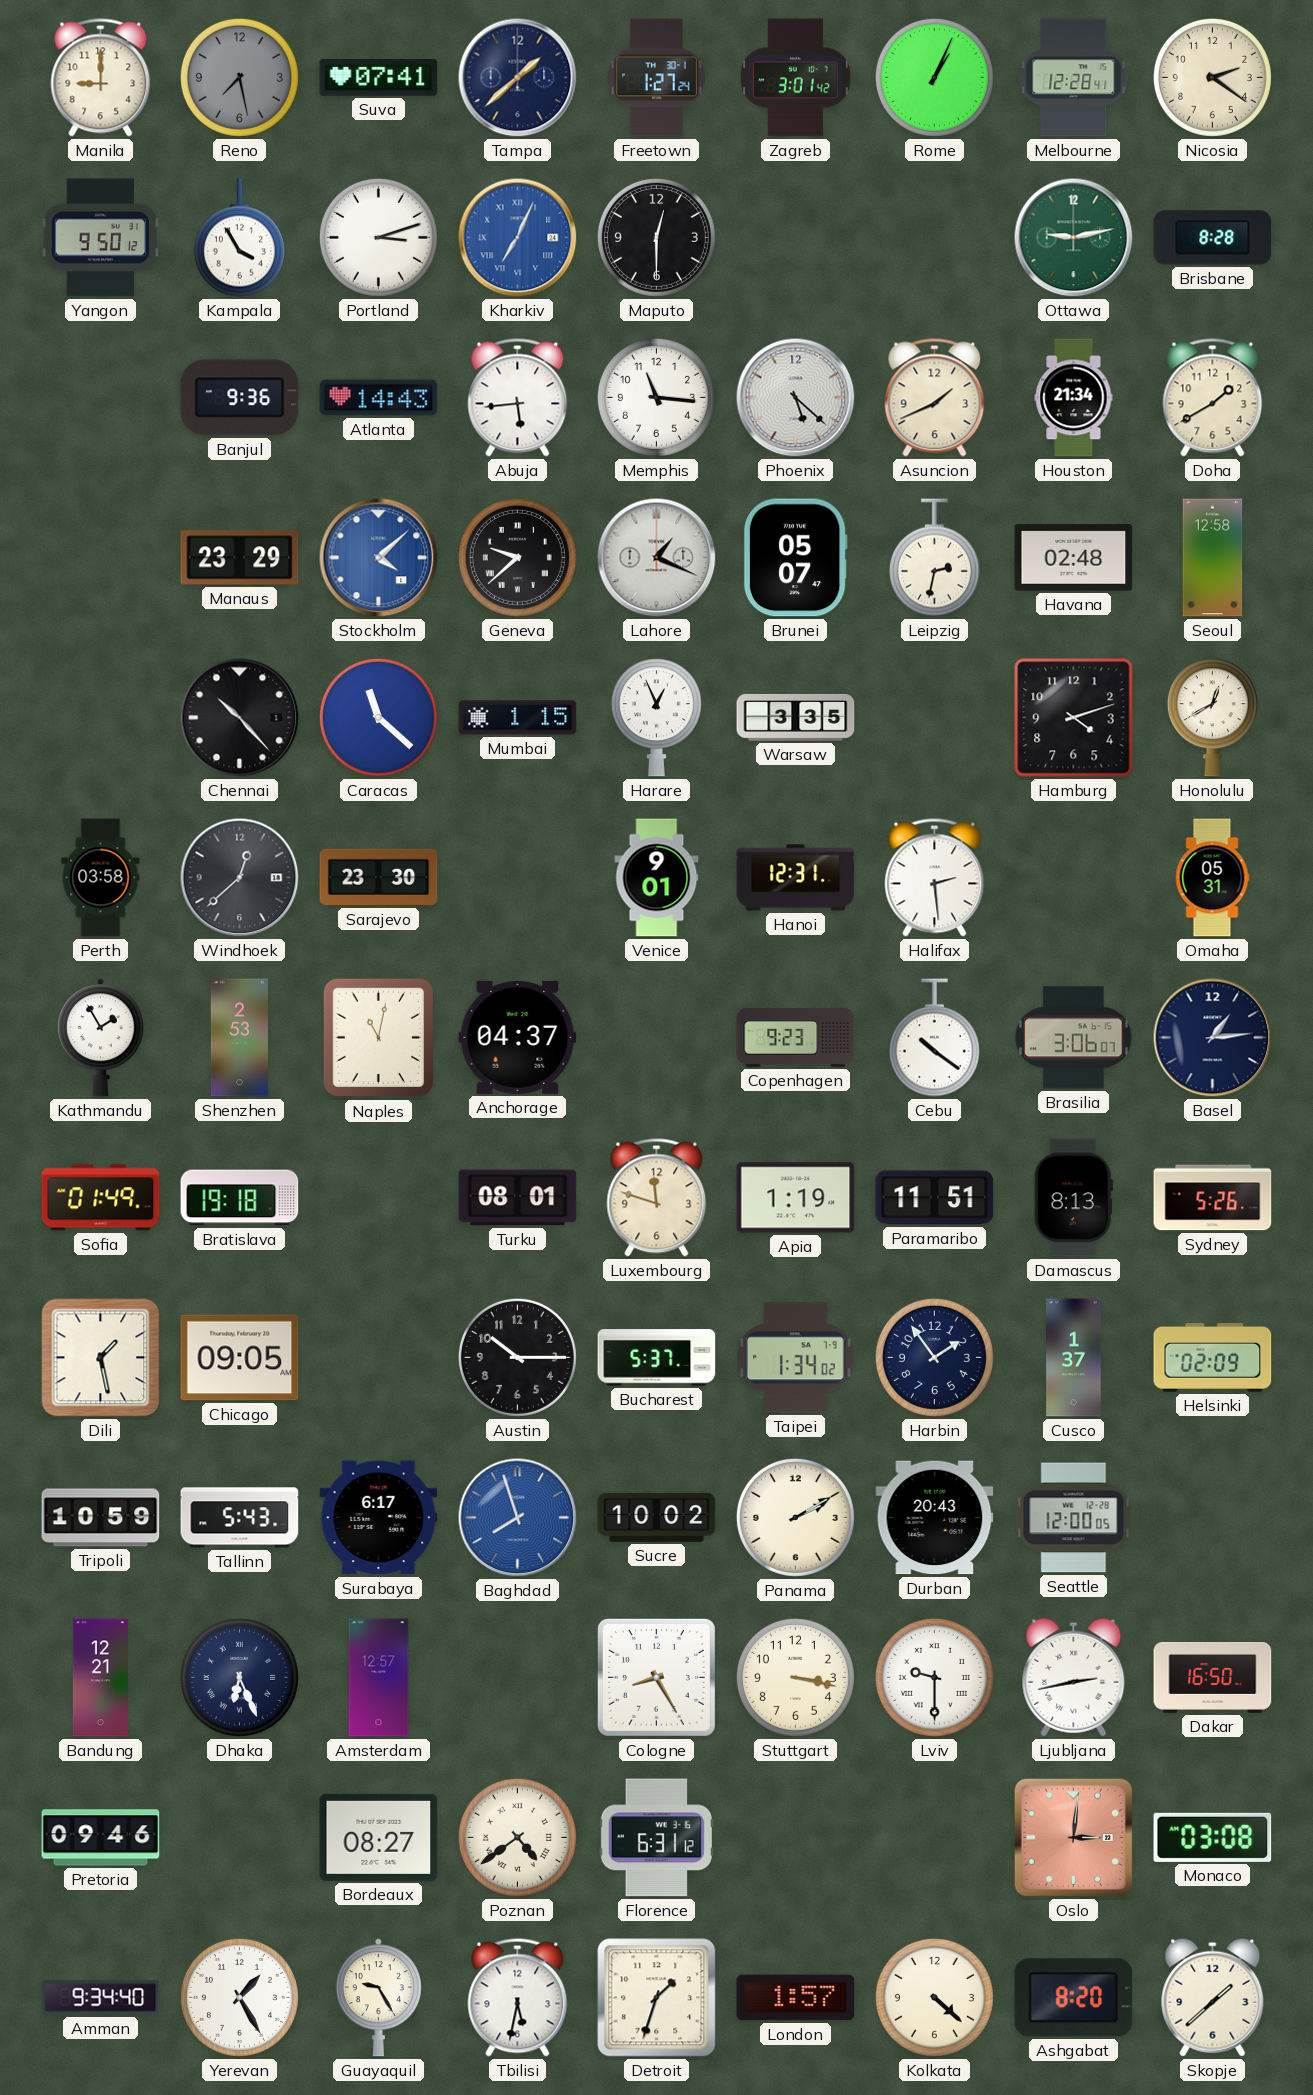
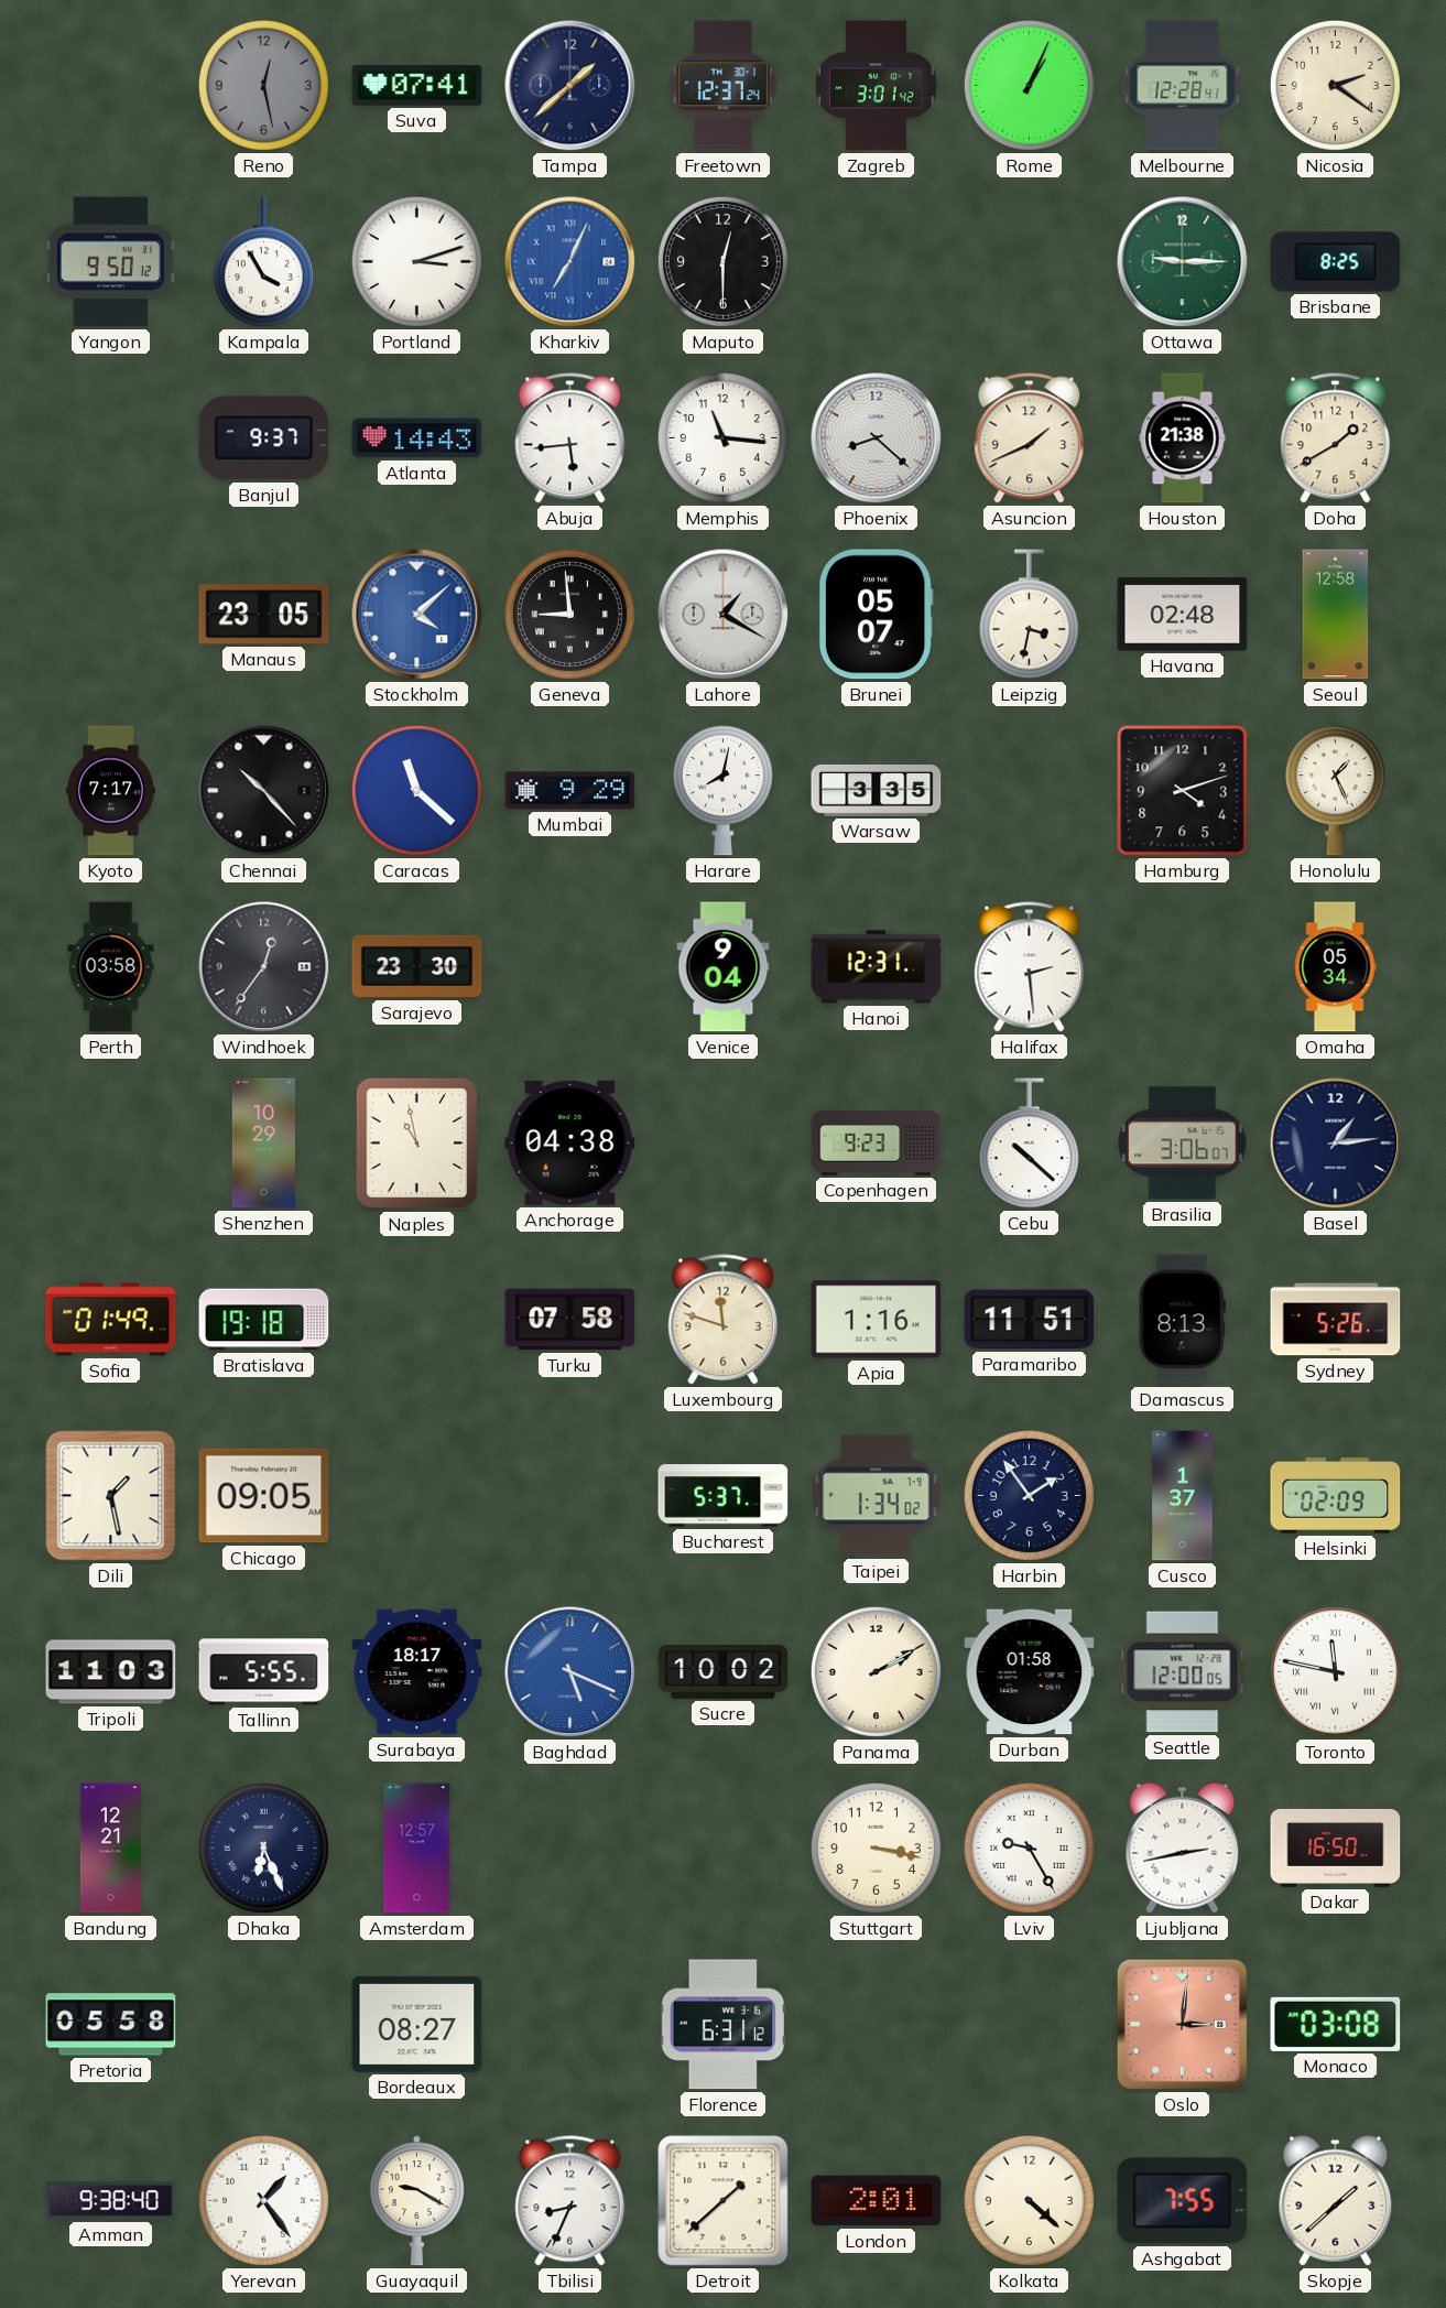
Manila: 9:00 -> none
Reno: 7:28 -> 12:28
Freetown: 1:27 -> 12:37
Ottawa: 9:13 -> 9:15
Brisbane: 8:28 -> 8:25
Banjul: 9:36 -> 9:37
Phoenix: 5:22 -> 8:22
Houston: 21:34 -> 21:38
Manaus: 23:29 -> 23:05
Geneva: 9:38 -> 8:59
Lahore: 1:19 -> 1:20
Leipzig: 2:32 -> 3:32
Kyoto: none -> 7:17
Mumbai: 1:15 -> 9:29
Harare: 12:56 -> 8:02
Honolulu: 12:40 -> 1:26
Windhoek: 12:38 -> 12:36
Venice: 9:01 -> 9:04
Omaha: 05:31 -> 05:34
Kathmandu: 1:55 -> none
Shenzhen: 2:53 -> 10:29
Naples: 11:02 -> 10:58
Anchorage: 04:37 -> 04:38
Cebu: 10:21 -> 10:22
Turku: 08:01 -> 07:58
Apia: 1:19 -> 1:16
Austin: 10:15 -> none
Tripoli: 10:59 -> 11:03
Tallinn: 5:43 -> 5:55
Surabaya: 6:17 -> 18:17
Baghdad: 7:57 -> 5:19
Durban: 20:43 -> 01:58
Toronto: none -> 11:47
Cologne: 8:25 -> none
Lviv: 9:30 -> 9:25
Pretoria: 09:46 -> 05:58
Poznan: 4:39 -> none
Amman: 9:34 -> 9:38
Yerevan: 1:25 -> 1:24
Guayaquil: 9:25 -> 9:20
Tbilisi: 5:32 -> 8:34
Detroit: 1:33 -> 1:38
London: 1:57 -> 2:01
Ashgabat: 8:20 -> 7:55
